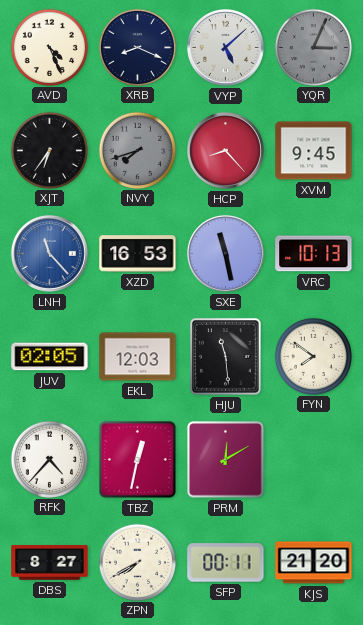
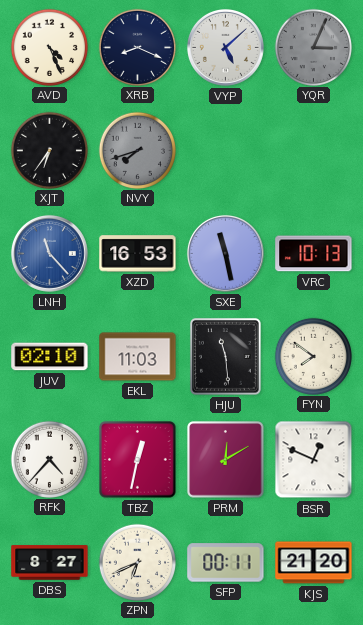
HCP: 8:23 -> none
XVM: 9:45 -> none
JUV: 02:05 -> 02:10
EKL: 12:03 -> 11:03
BSR: none -> 12:49
ZPN: 7:40 -> 6:41
